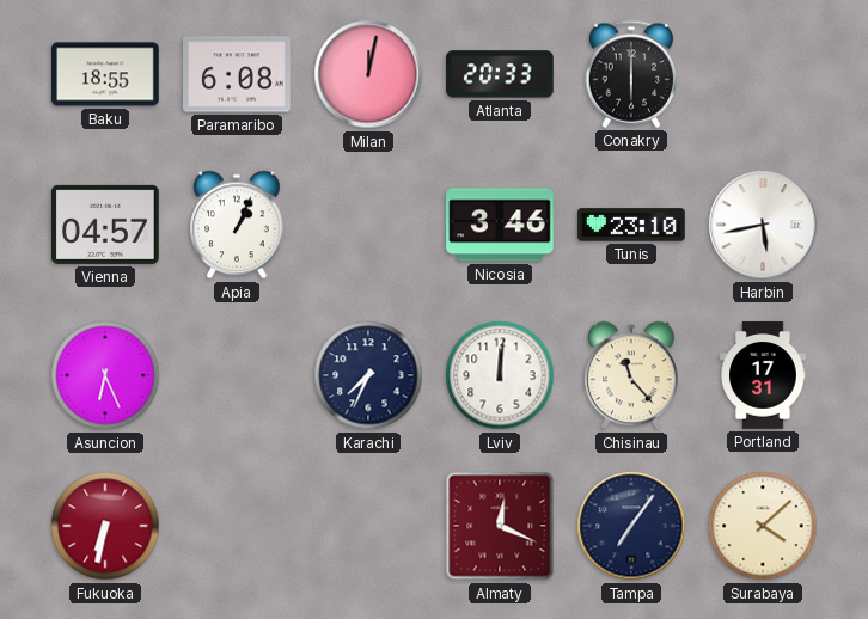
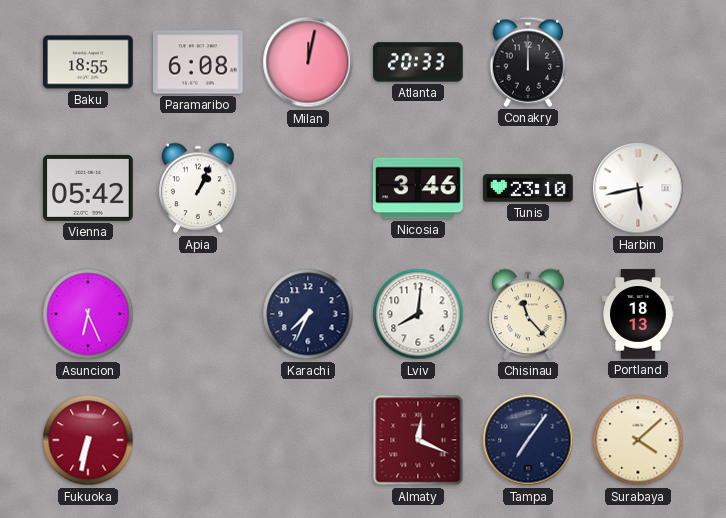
Conakry: 6:00 -> 12:00
Vienna: 04:57 -> 05:42
Lviv: 12:01 -> 8:01
Portland: 17:31 -> 18:13
